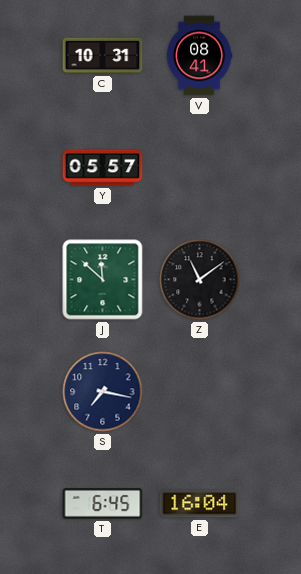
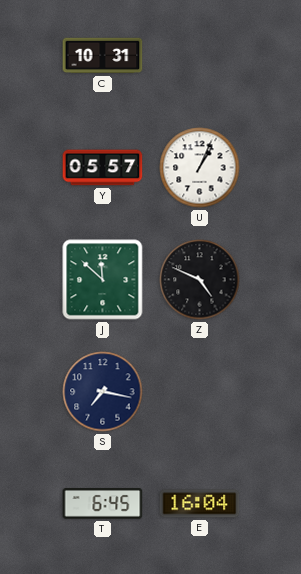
V: 08:41 -> none
U: none -> 1:04
Z: 11:09 -> 4:49
